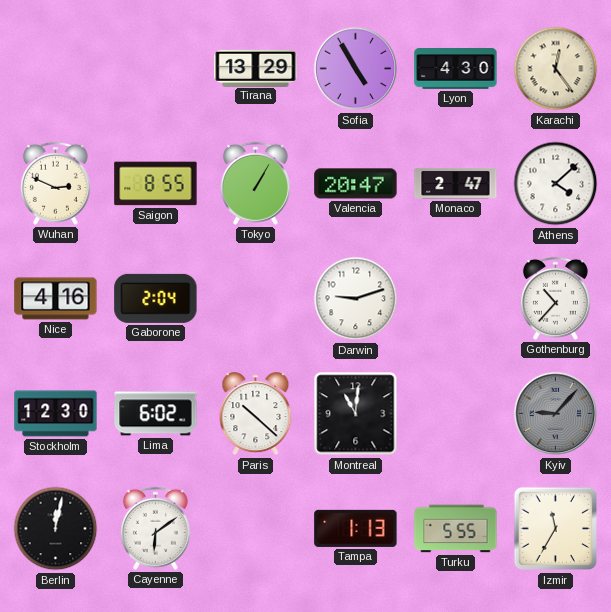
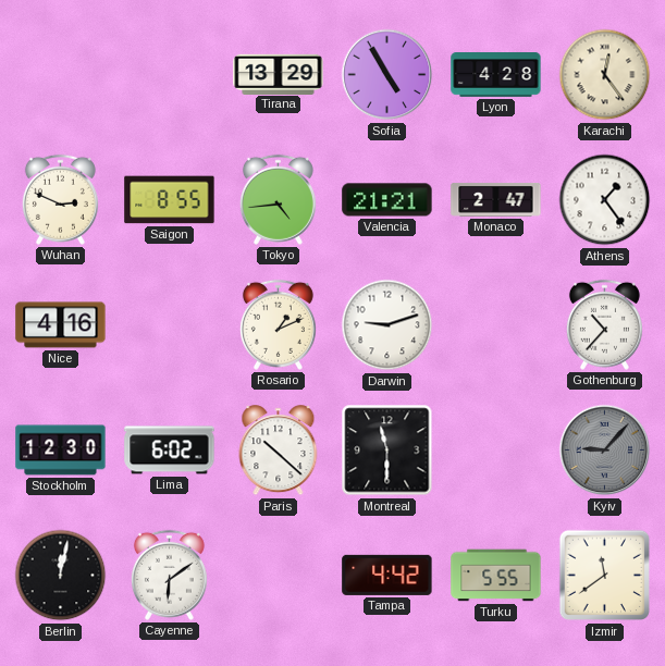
Lyon: 4:30 -> 4:28
Tokyo: 1:05 -> 4:44
Valencia: 20:47 -> 21:21
Athens: 4:08 -> 1:24
Gaborone: 2:04 -> none
Rosario: none -> 1:11
Montreal: 11:01 -> 11:30
Tampa: 1:13 -> 4:42
Izmir: 11:35 -> 11:39
